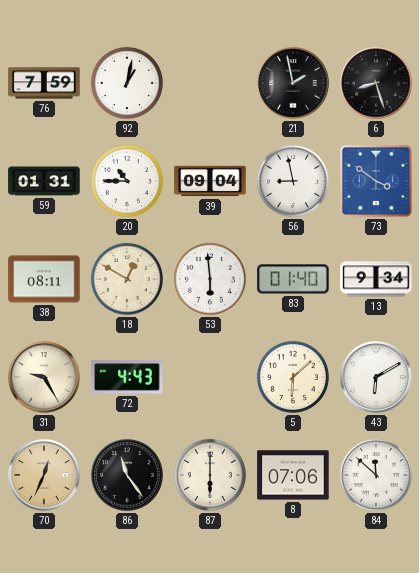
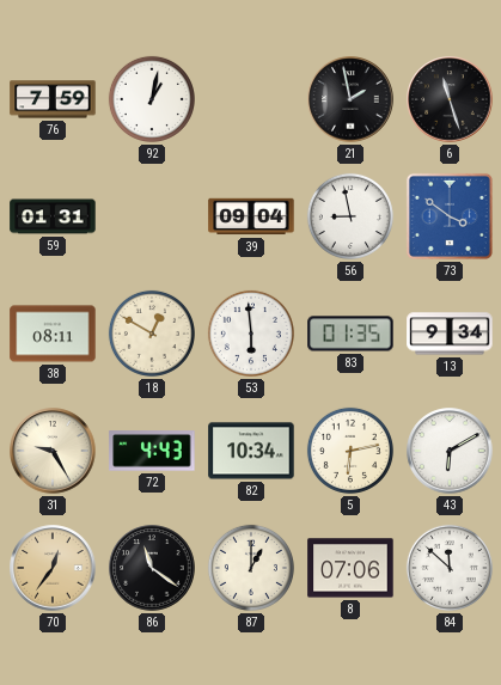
6: 8:27 -> 11:27
20: 10:45 -> none
83: 01:40 -> 01:35
82: none -> 10:34
5: 6:08 -> 6:13
70: 12:34 -> 12:36
86: 11:24 -> 11:21
87: 6:00 -> 1:00
